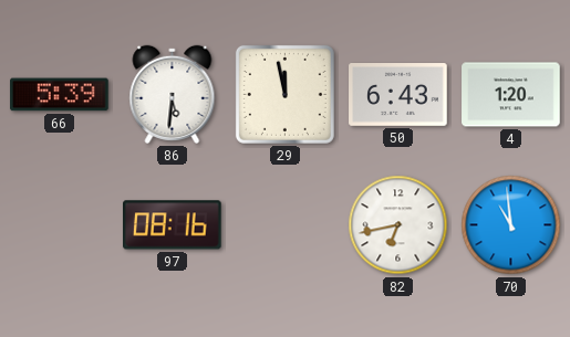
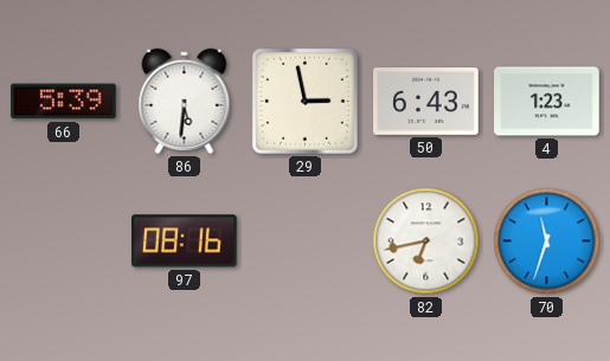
29: 11:58 -> 2:58
4: 1:20 -> 1:23
70: 10:59 -> 11:33
